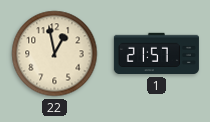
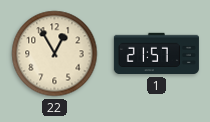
22: 12:58 -> 12:55
